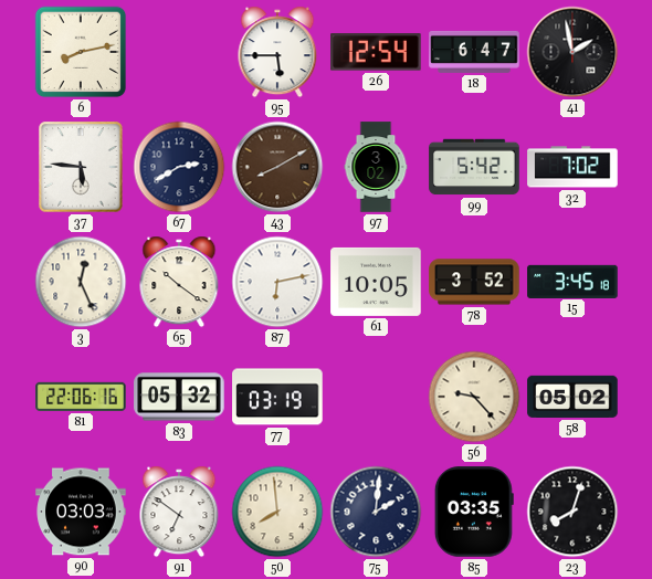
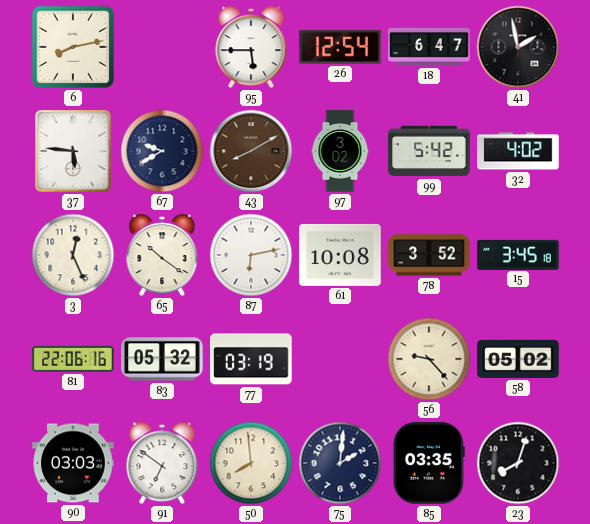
67: 2:40 -> 9:40
32: 7:02 -> 4:02
61: 10:05 -> 10:08
